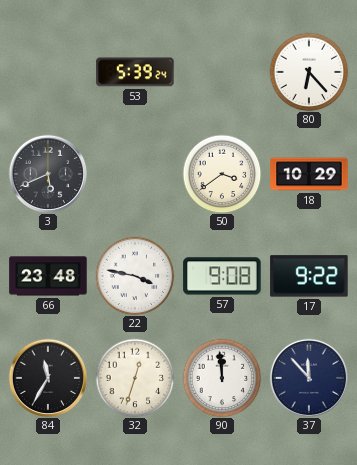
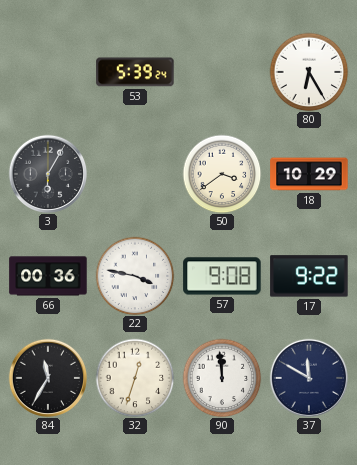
80: 6:23 -> 6:25
3: 5:41 -> 6:05
66: 23:48 -> 00:36
37: 11:53 -> 11:50
